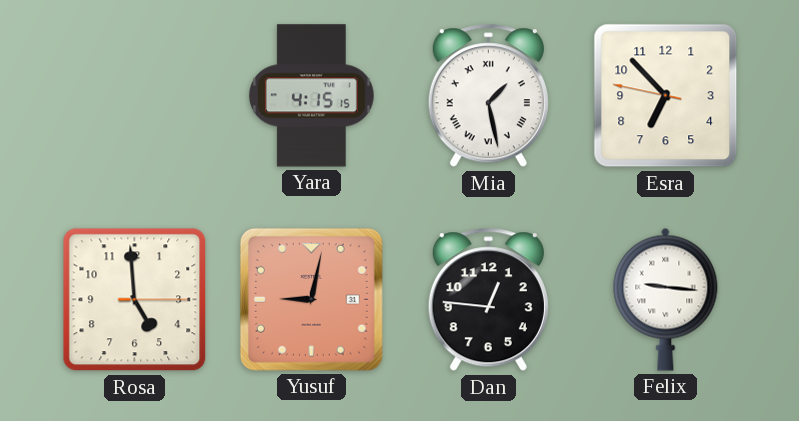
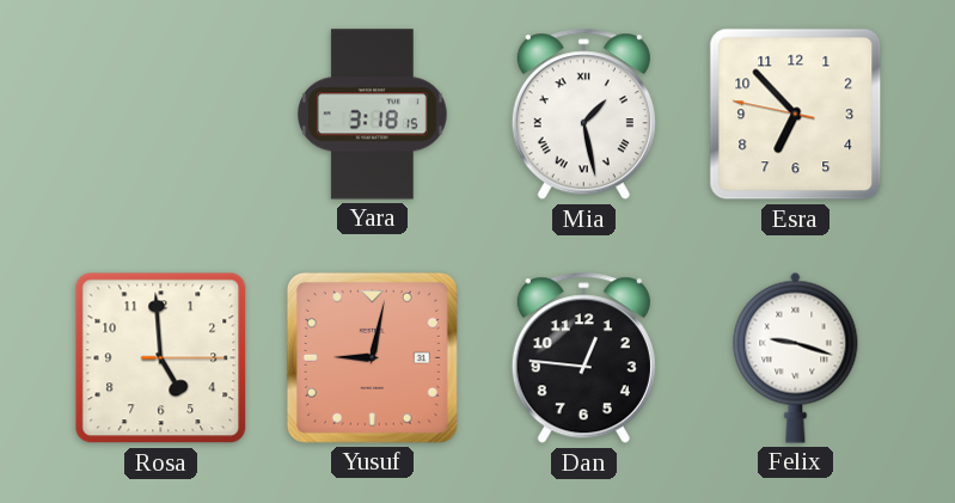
Yara: 4:15 -> 3:18
Felix: 9:16 -> 9:18
